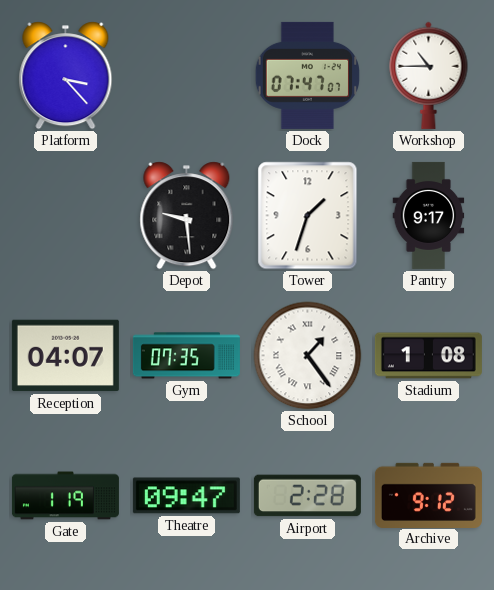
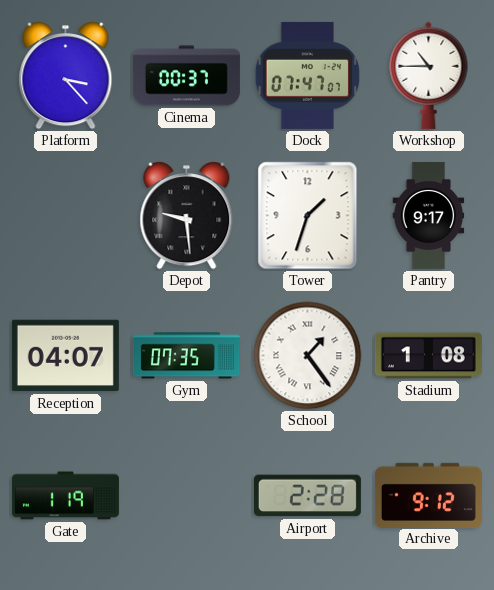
Cinema: none -> 00:37
Theatre: 09:47 -> none
